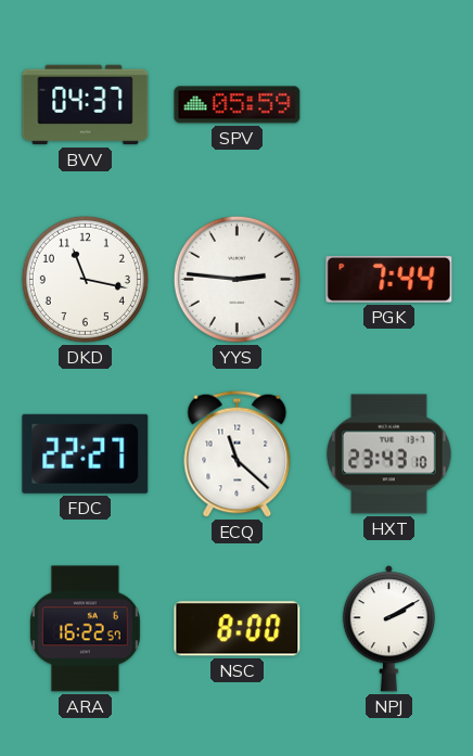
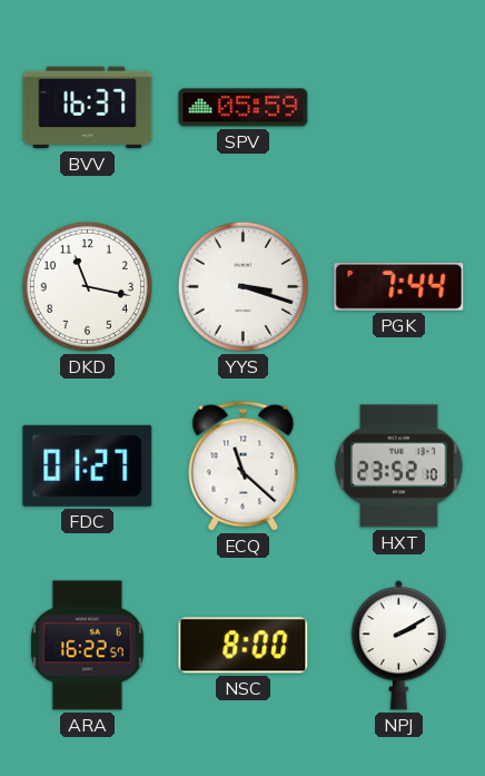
BVV: 04:37 -> 16:37
YYS: 2:46 -> 3:18
FDC: 22:27 -> 01:27
HXT: 23:43 -> 23:52
